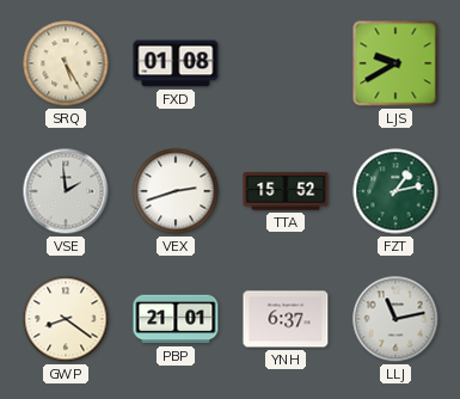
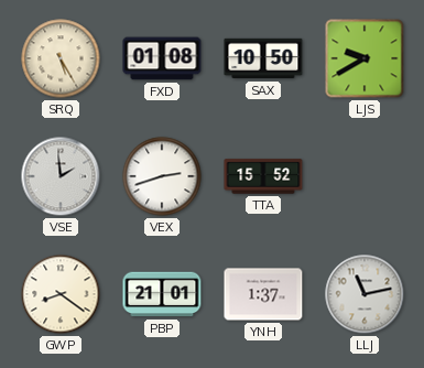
SAX: none -> 10:50
FZT: 1:13 -> none
YNH: 6:37 -> 1:37
